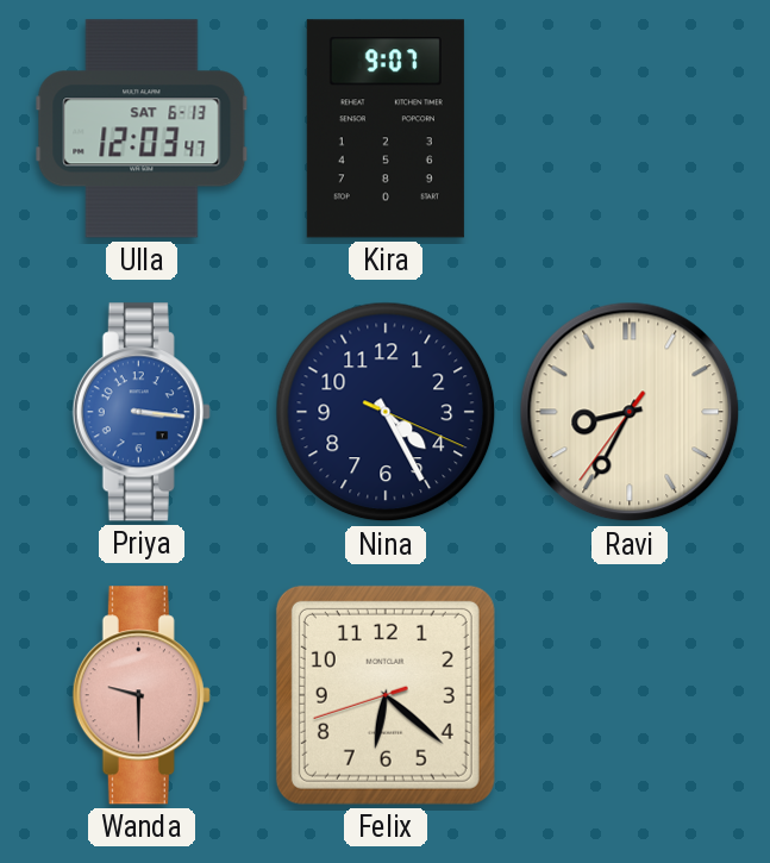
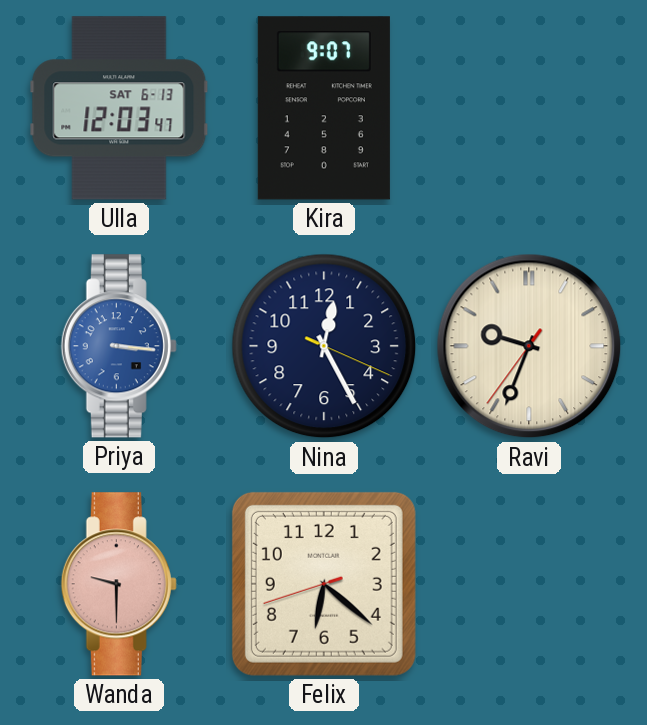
Nina: 4:25 -> 12:25
Ravi: 8:34 -> 9:33
